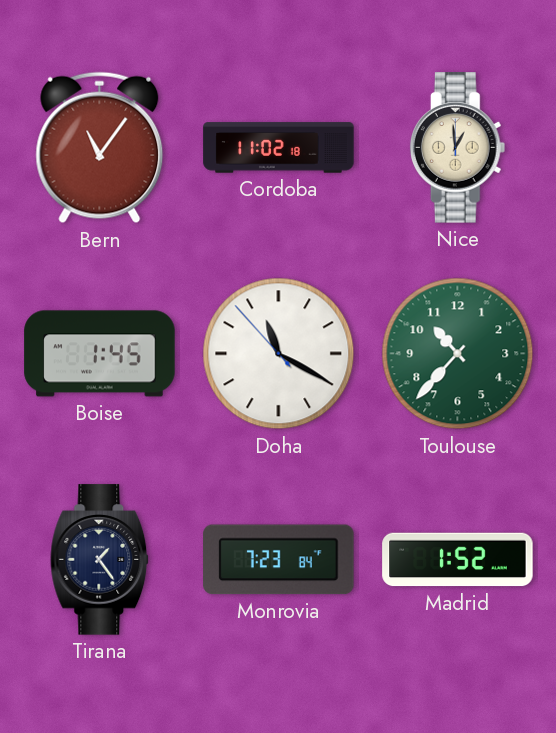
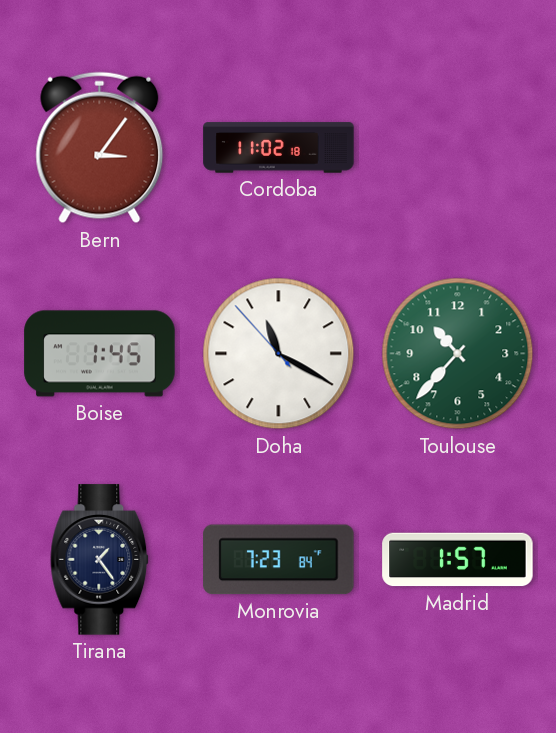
Bern: 11:06 -> 3:06
Nice: 12:59 -> none
Madrid: 1:52 -> 1:57
